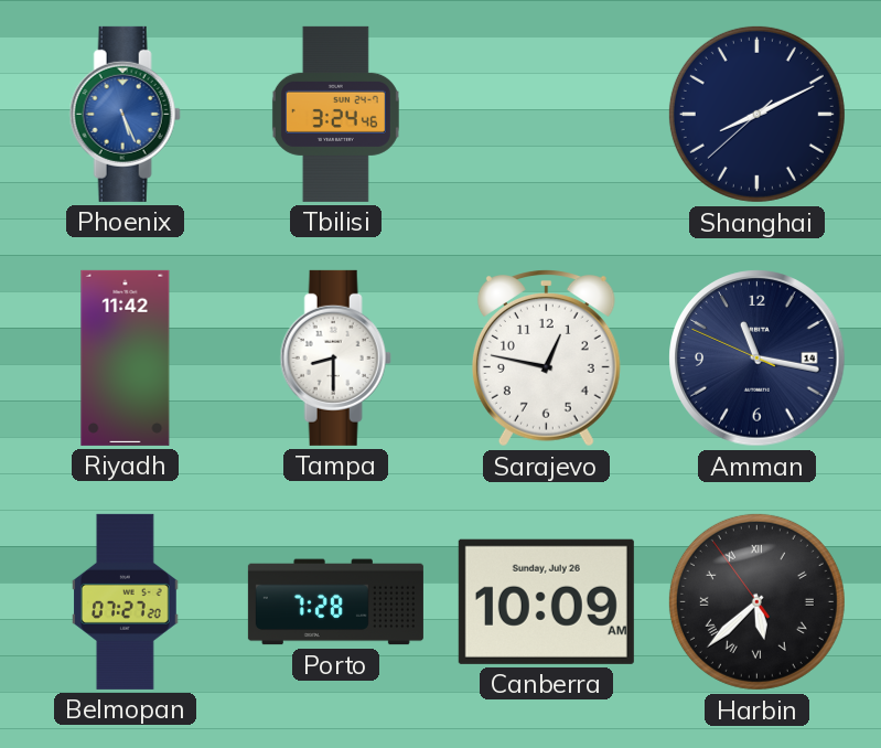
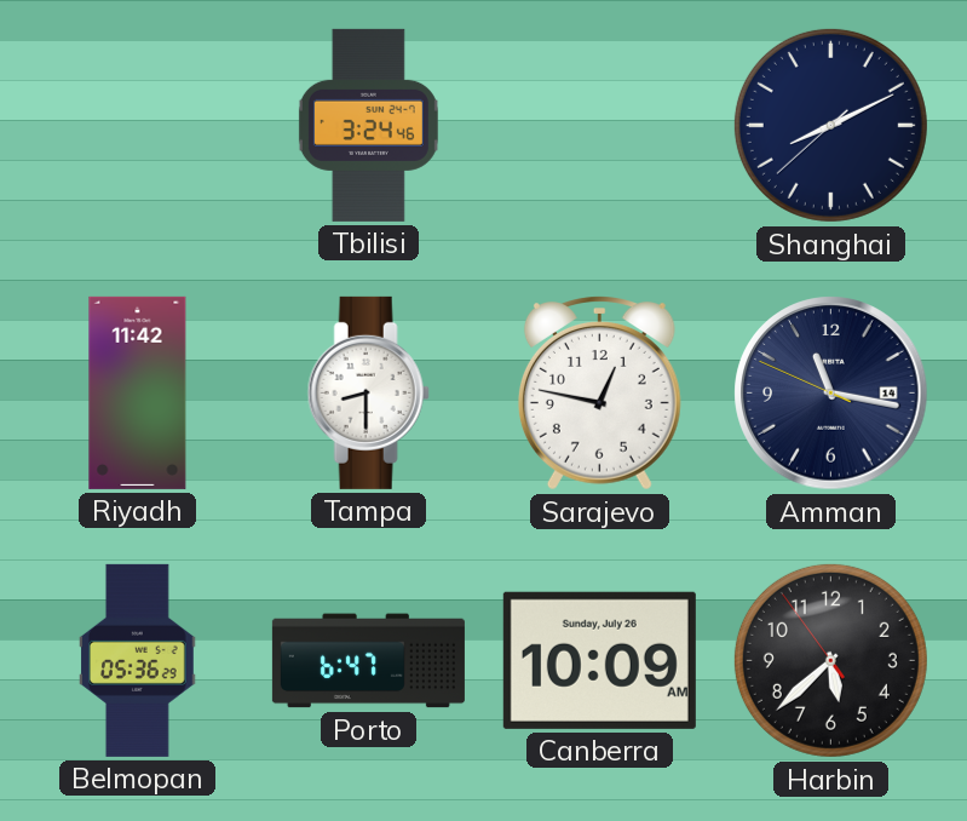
Phoenix: 5:26 -> none
Belmopan: 07:27 -> 05:36
Porto: 7:28 -> 6:47
Harbin numerals: Roman -> Arabic
